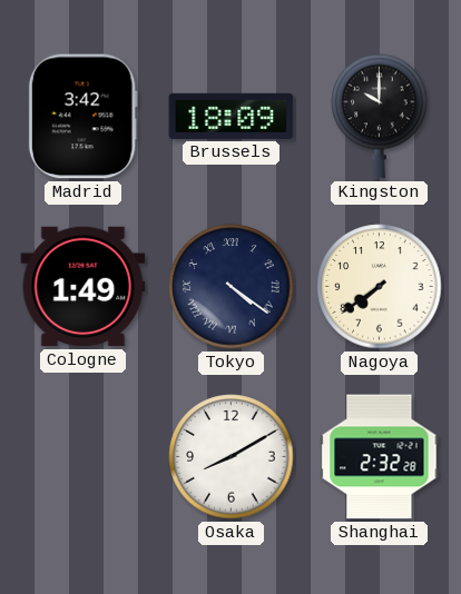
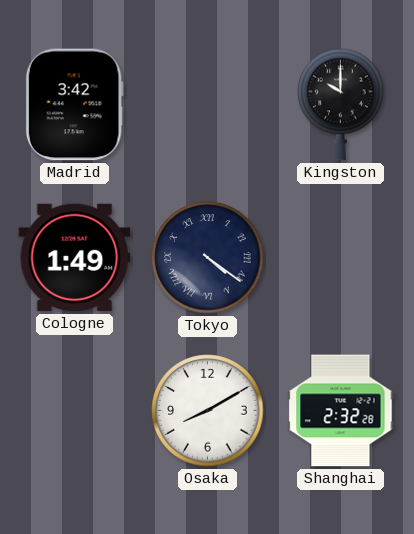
Brussels: 18:09 -> none
Nagoya: 7:39 -> none
